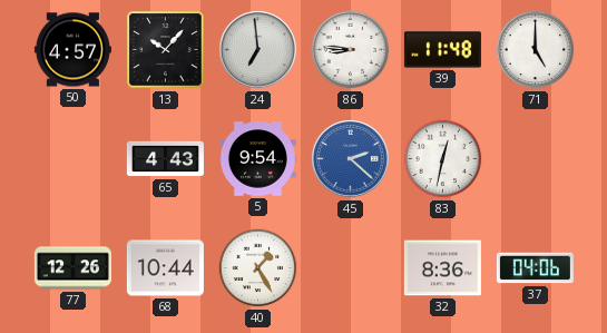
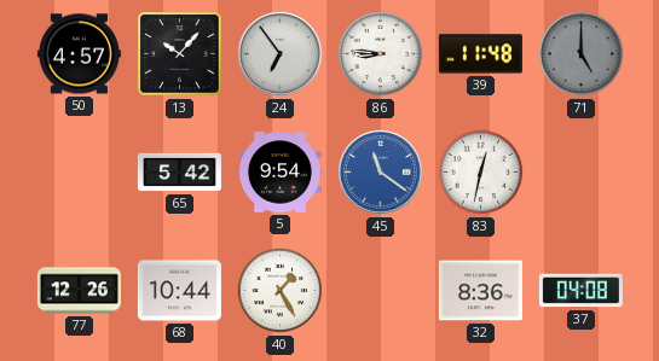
24: 6:59 -> 6:54
71 dial: white -> grey
65: 4:43 -> 5:42
45: 2:22 -> 11:21
37: 04:06 -> 04:08
